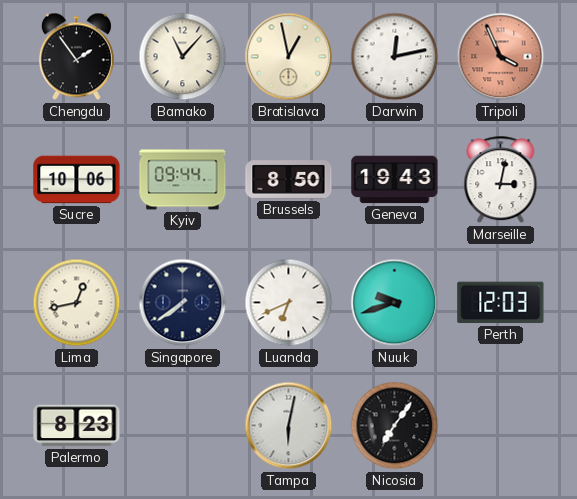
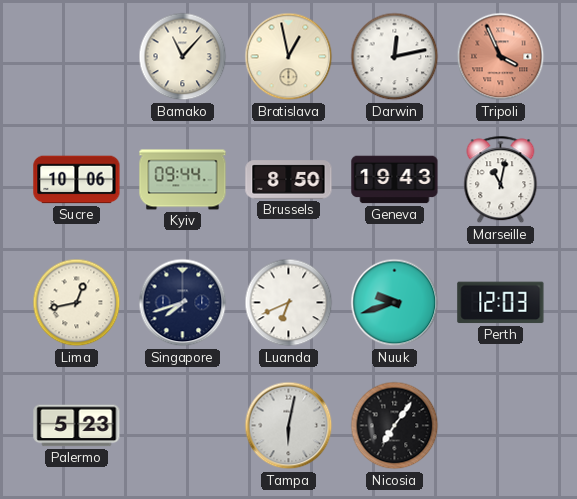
Chengdu: 1:54 -> none
Marseille: 3:02 -> 11:02
Singapore: 7:39 -> 7:42
Palermo: 8:23 -> 5:23
